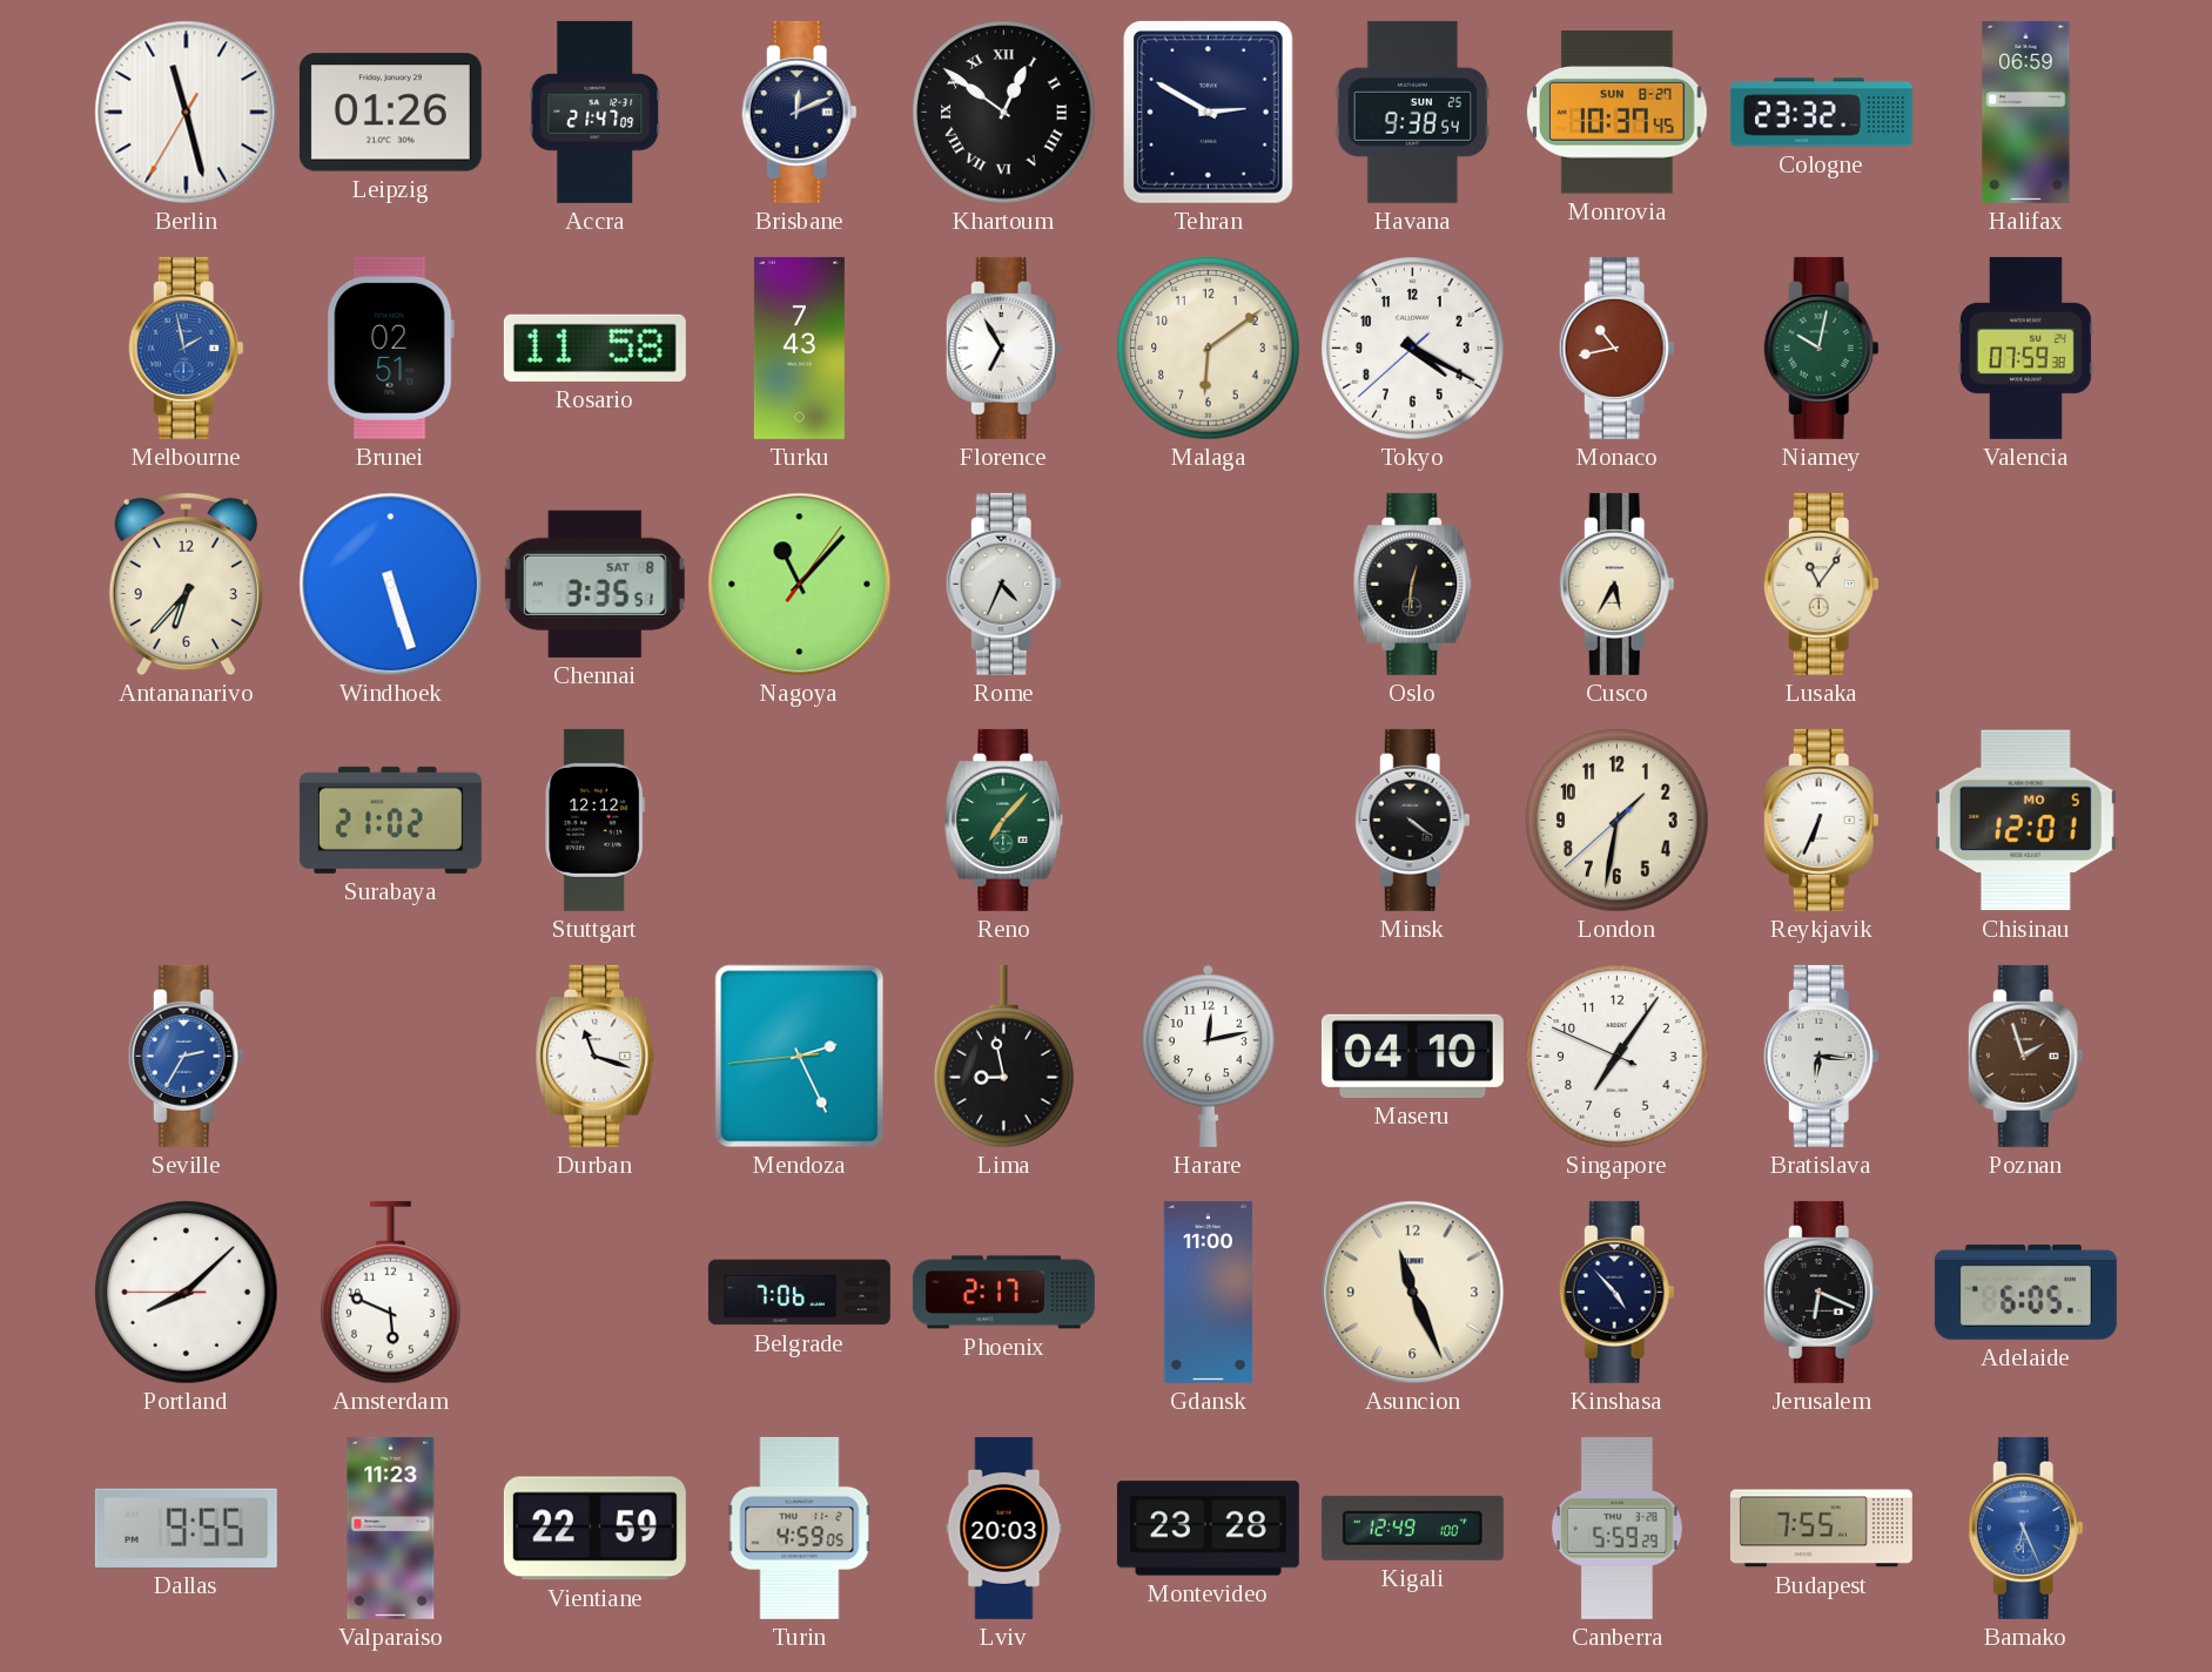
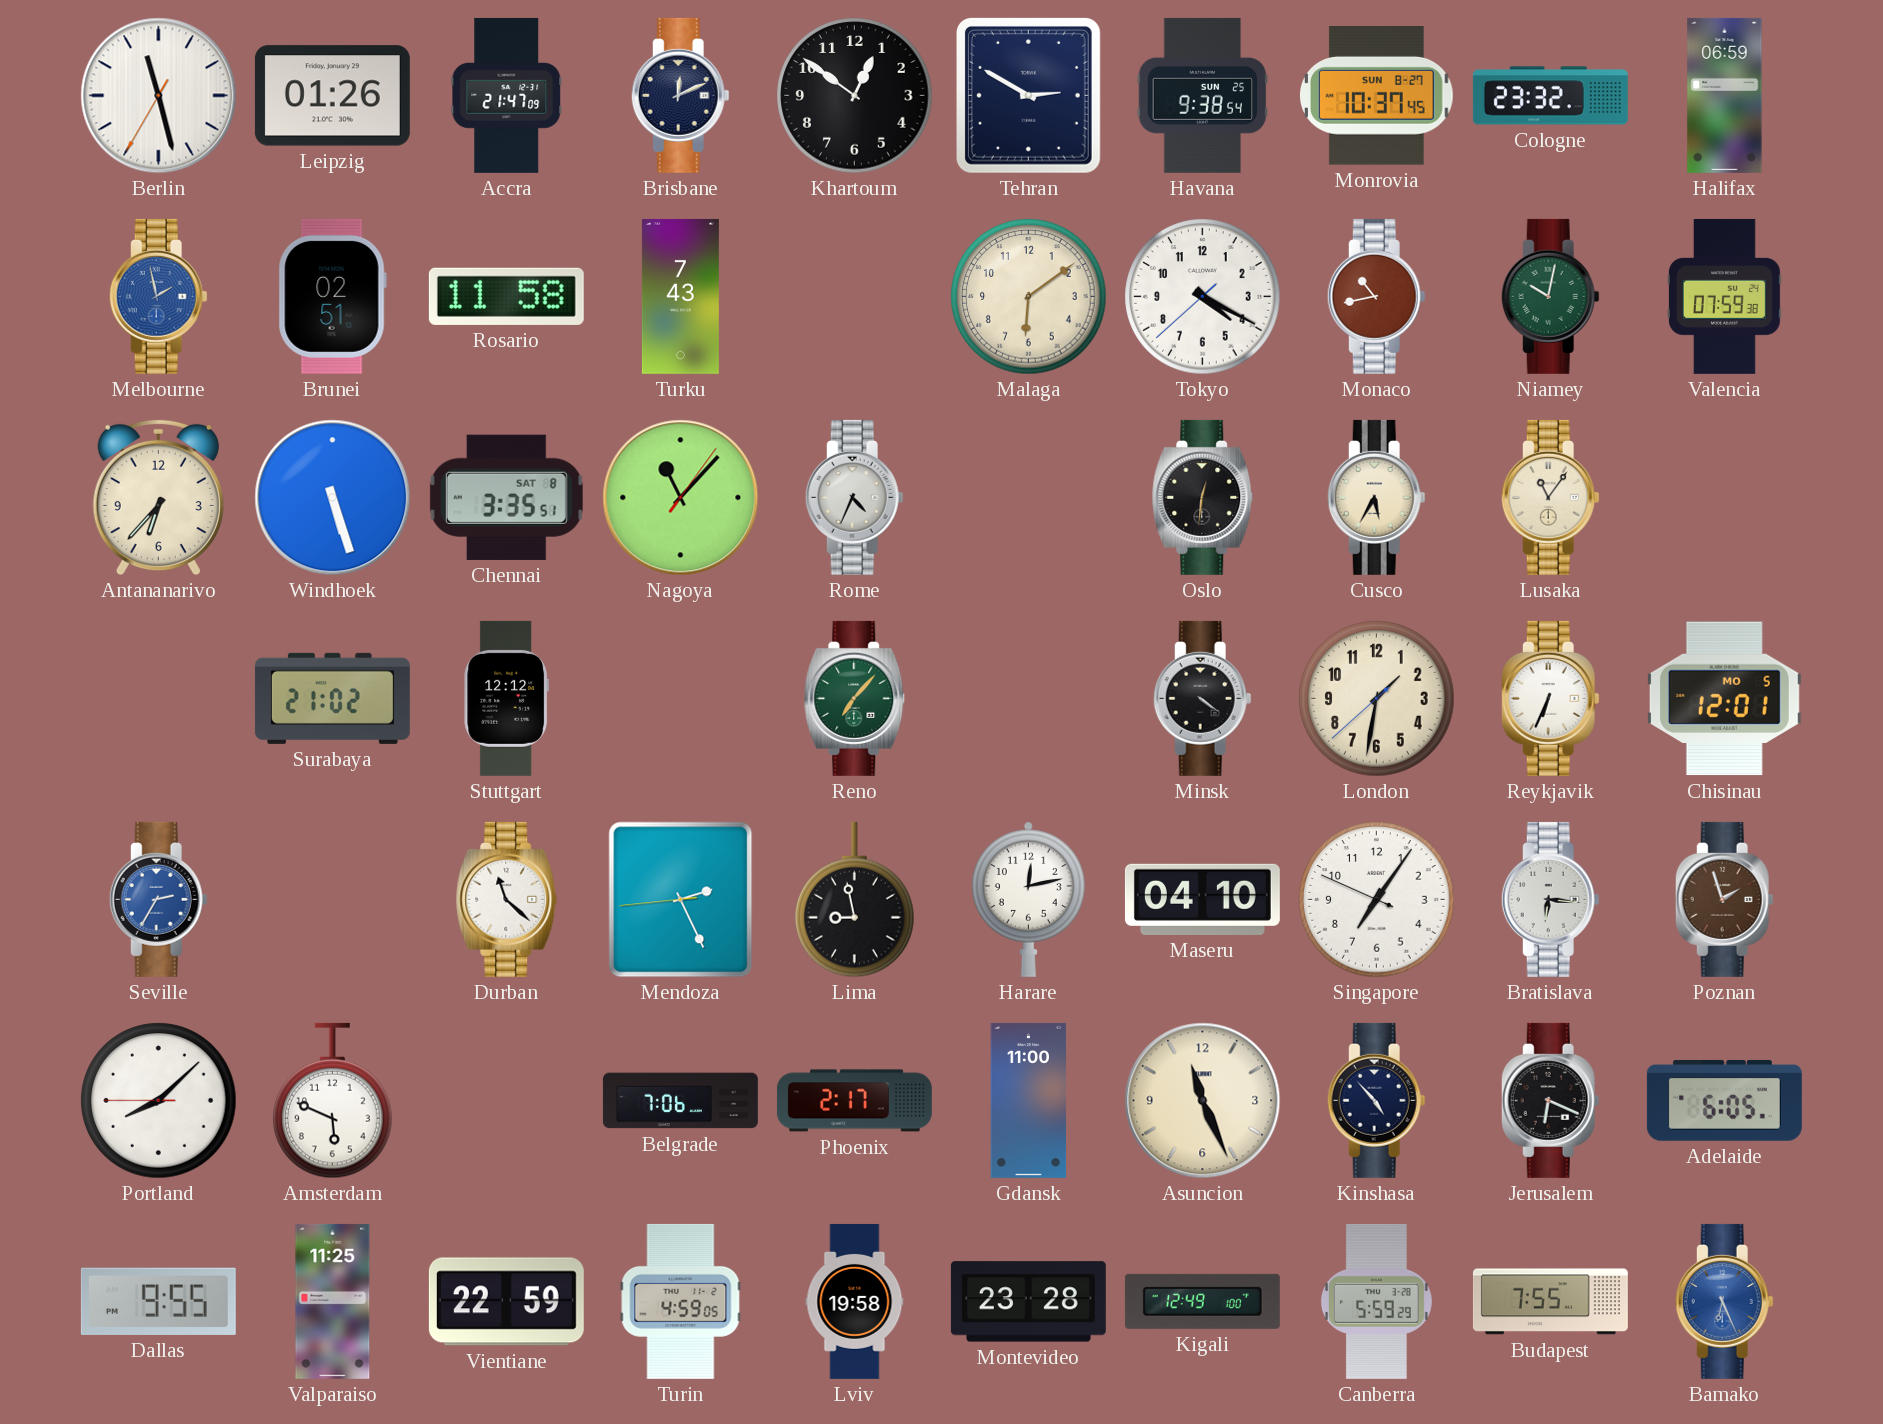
Khartoum numerals: Roman -> Arabic
Florence: 6:55 -> none
Durban: 11:18 -> 11:22
Valparaiso: 11:23 -> 11:25
Lviv: 20:03 -> 19:58
